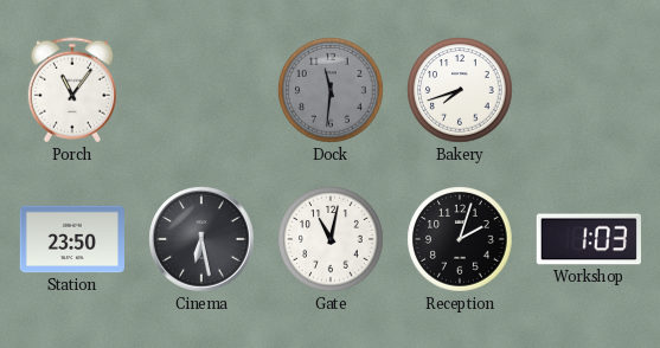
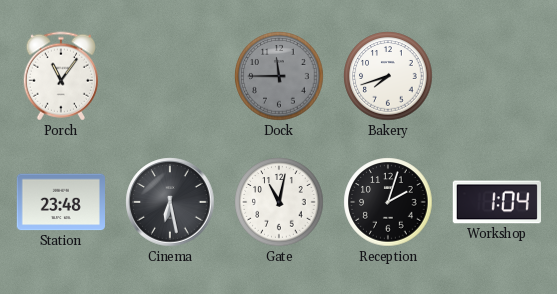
Dock: 11:31 -> 11:45
Station: 23:50 -> 23:48
Workshop: 1:03 -> 1:04
